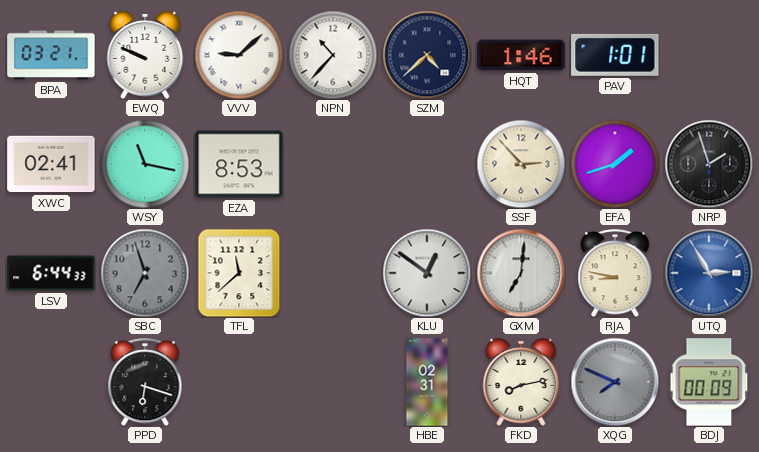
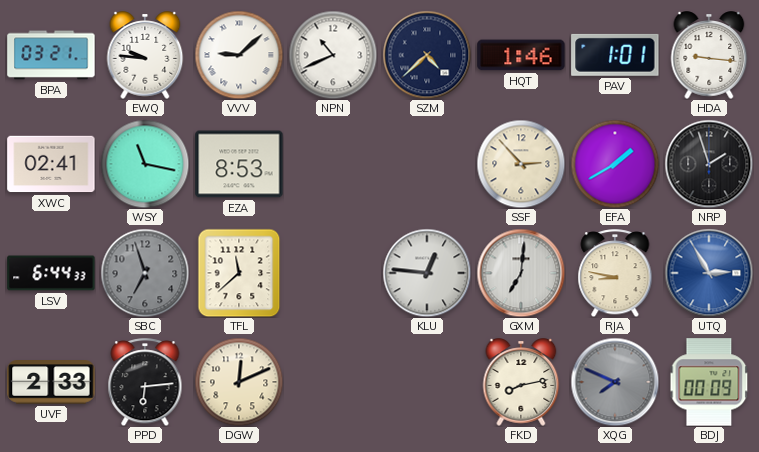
EWQ: 9:49 -> 9:46
NPN: 10:37 -> 10:41
HDA: none -> 9:16
EFA: 1:42 -> 1:40
KLU: 12:51 -> 12:46
UVF: none -> 2:33
PPD: 6:18 -> 6:14
DGW: none -> 12:11
HBE: 02:31 -> none
